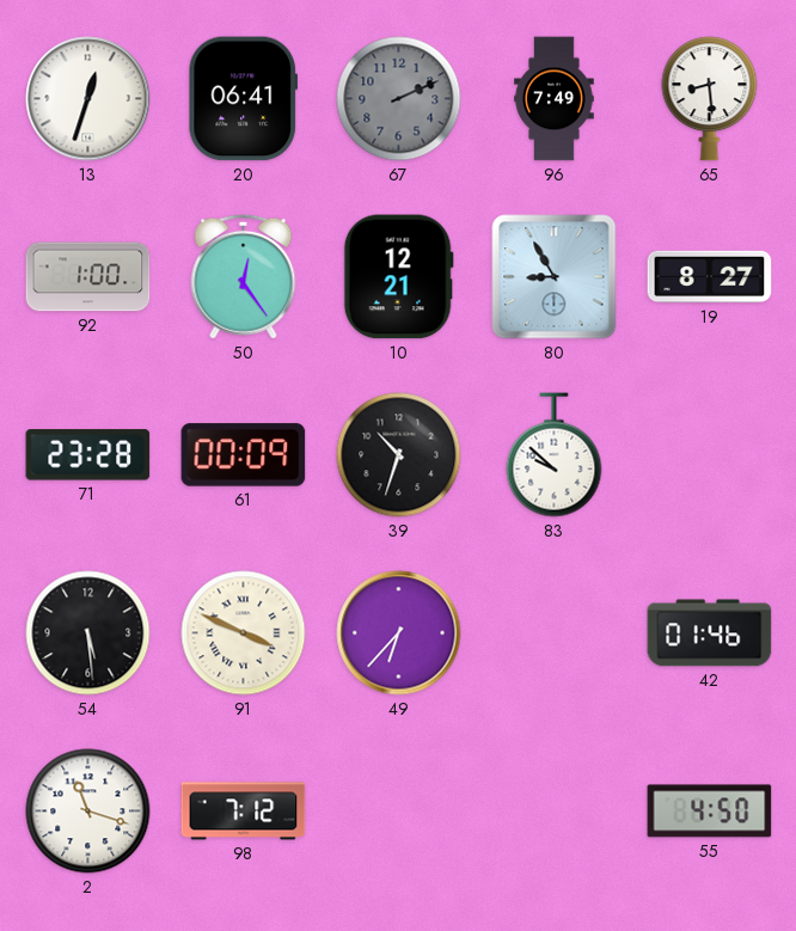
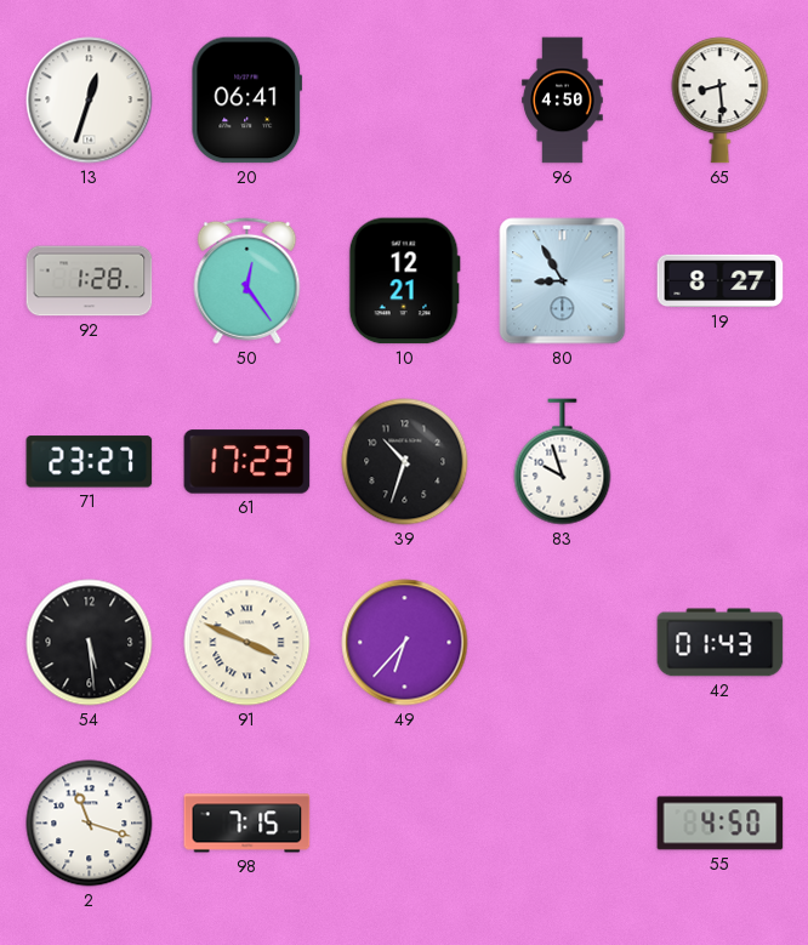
67: 2:11 -> none
96: 7:49 -> 4:50
92: 1:00 -> 1:28
71: 23:28 -> 23:27
61: 00:09 -> 17:23
83: 9:52 -> 9:57
42: 01:46 -> 01:43
98: 7:12 -> 7:15
